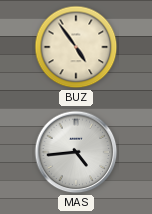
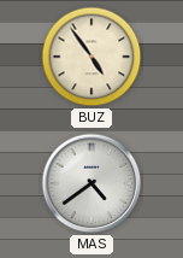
MAS: 4:44 -> 4:39
